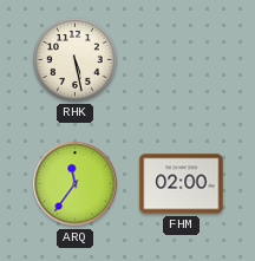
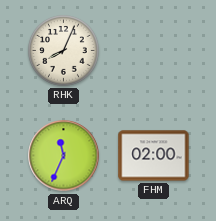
RHK: 5:28 -> 8:04
ARQ: 11:36 -> 11:34
